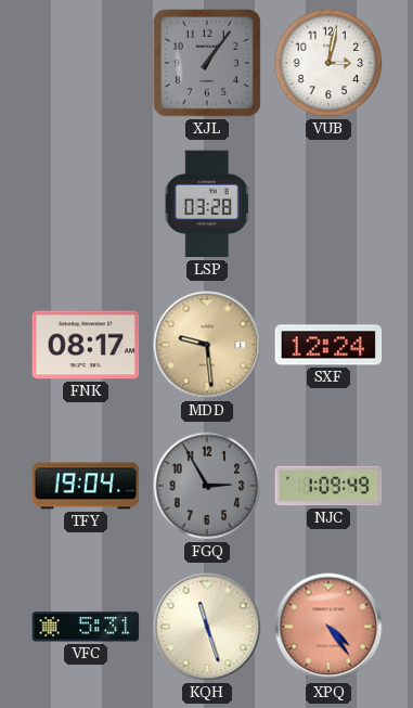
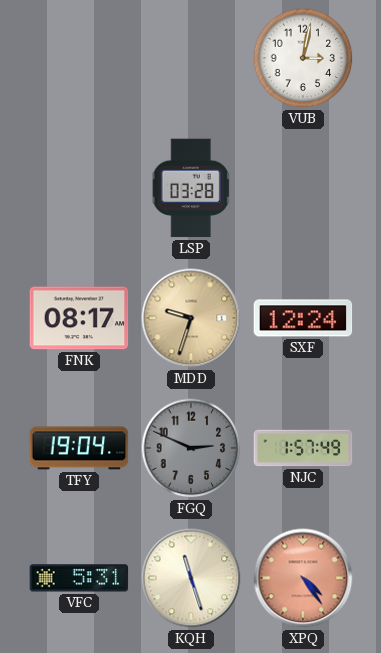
XJL: 1:06 -> none
MDD: 9:29 -> 9:33
FGQ: 2:55 -> 2:49
NJC: 1:09 -> 1:57
